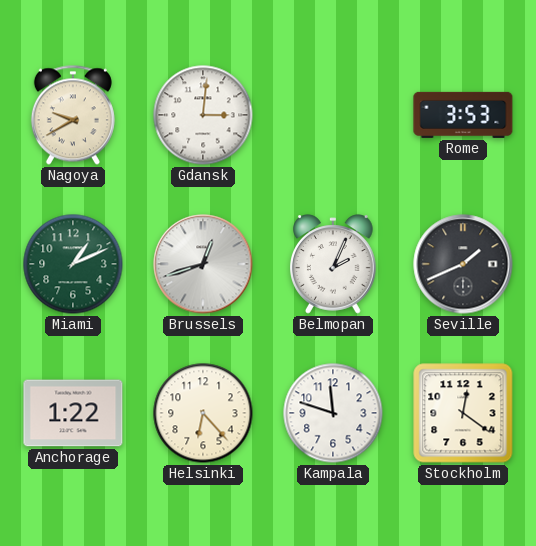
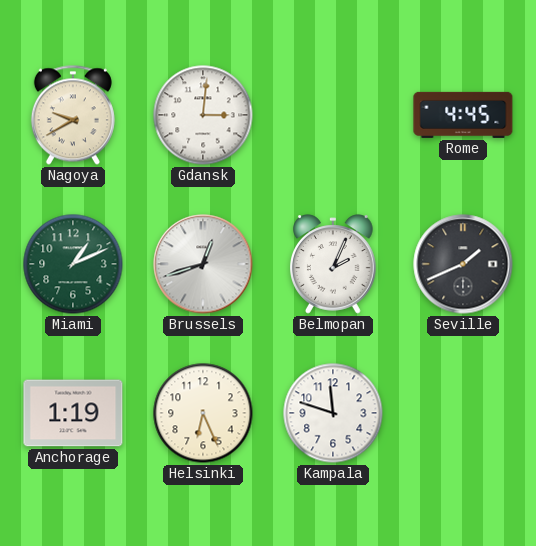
Rome: 3:53 -> 4:45
Anchorage: 1:22 -> 1:19
Helsinki: 6:23 -> 6:26
Stockholm: 12:21 -> none
